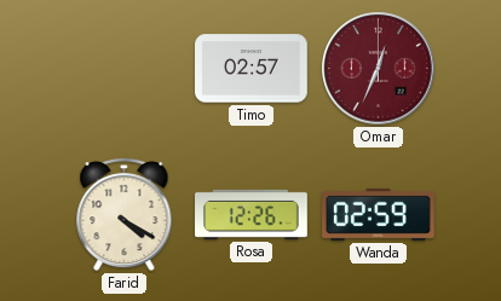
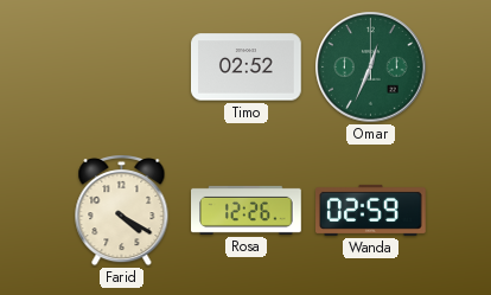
Timo: 02:57 -> 02:52
Omar dial: burgundy -> green
